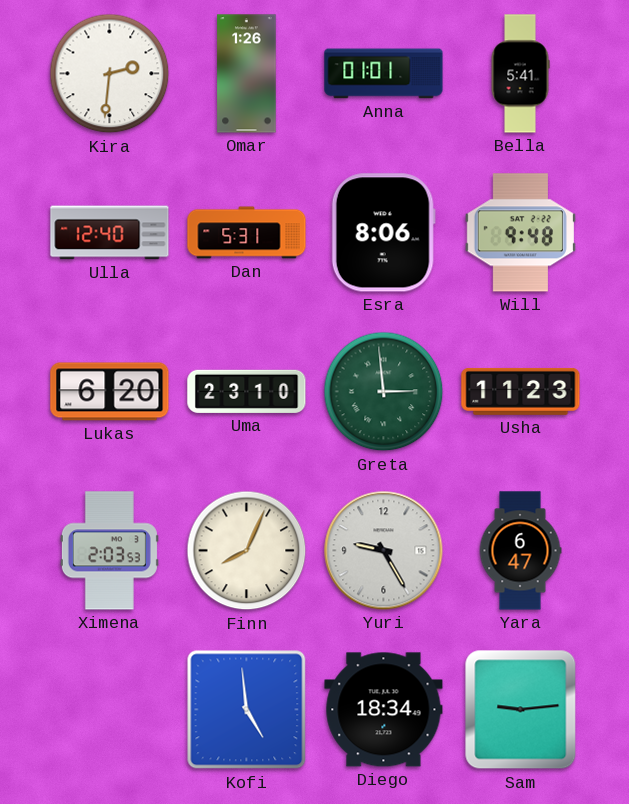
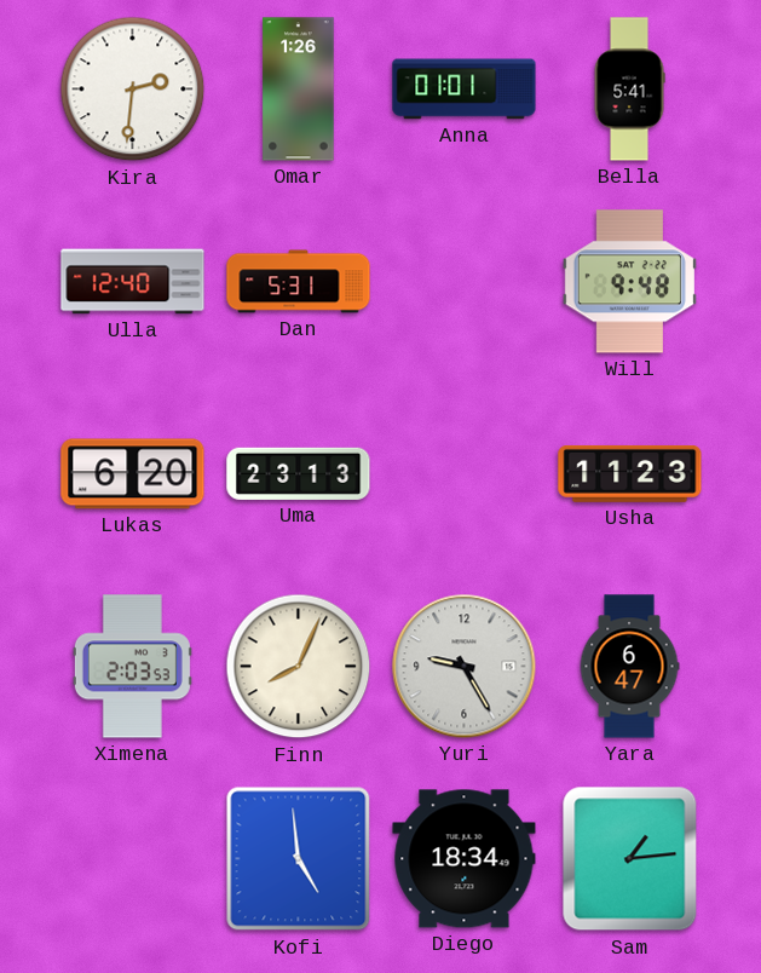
Esra: 8:06 -> none
Uma: 23:10 -> 23:13
Greta: 2:59 -> none
Sam: 9:14 -> 1:14
